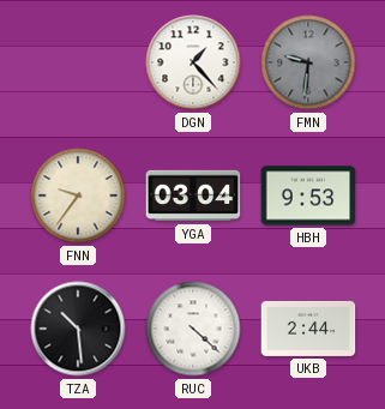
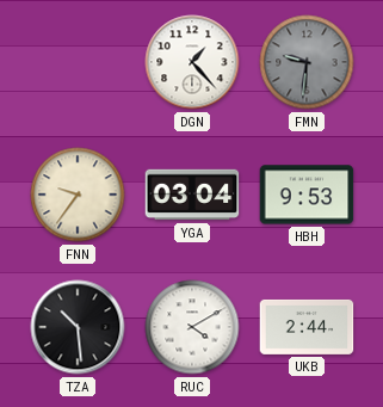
RUC: 4:22 -> 4:10
